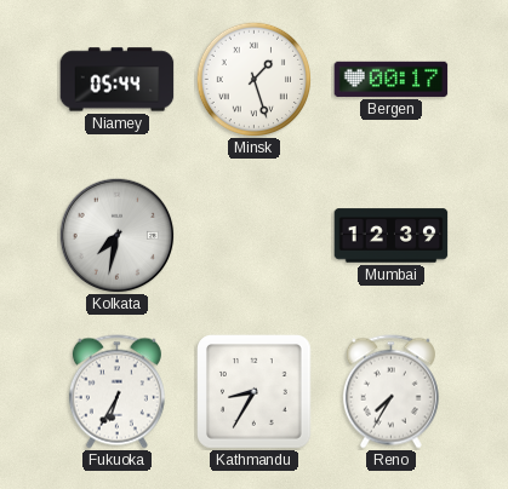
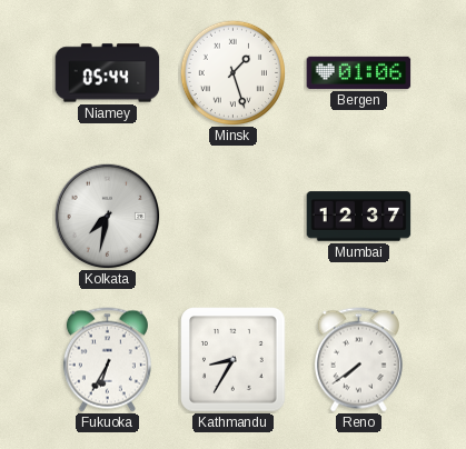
Bergen: 00:17 -> 01:06
Mumbai: 12:39 -> 12:37
Reno: 7:35 -> 7:39
